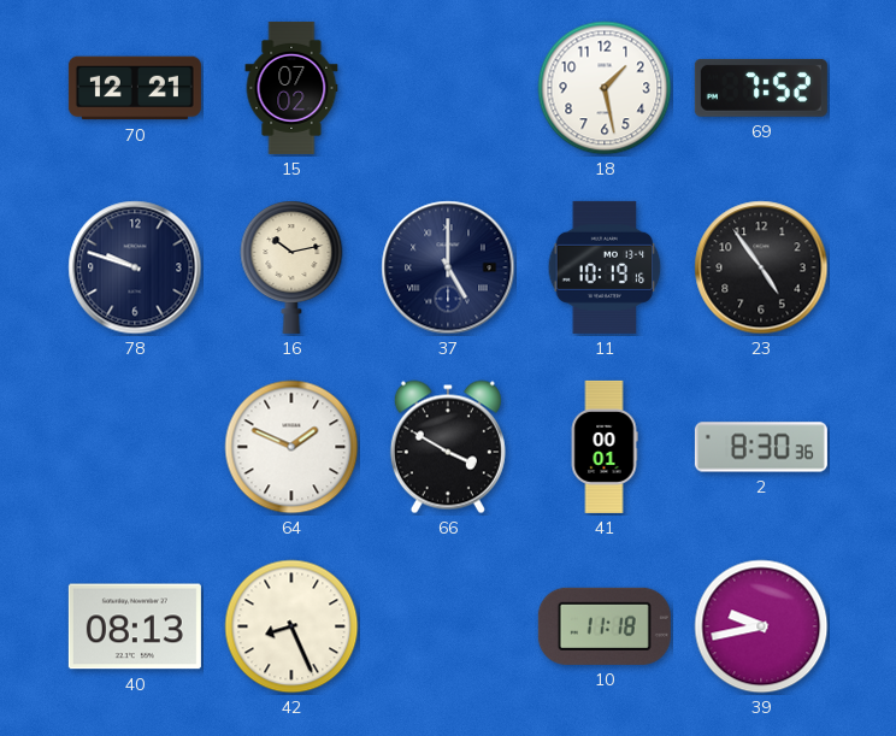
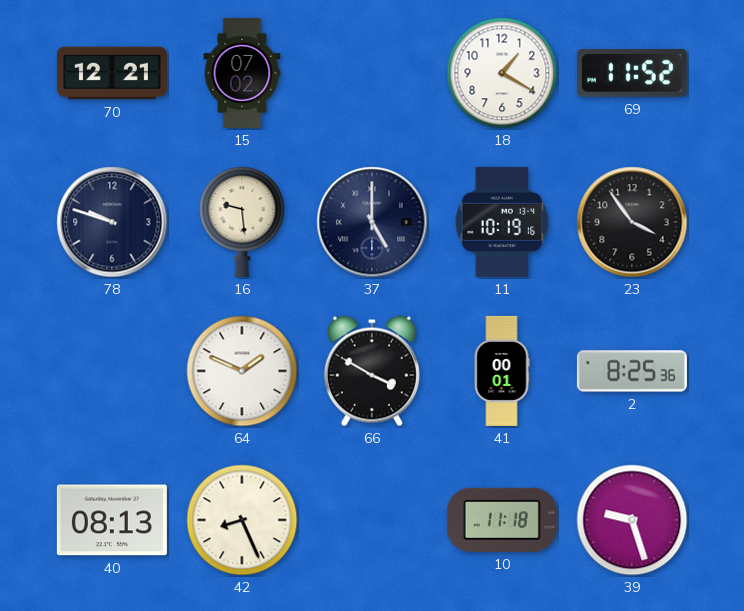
18: 1:28 -> 1:20
69: 7:52 -> 11:52
16: 10:13 -> 9:29
23: 4:54 -> 3:54
2: 8:30 -> 8:25
39: 9:43 -> 9:27
